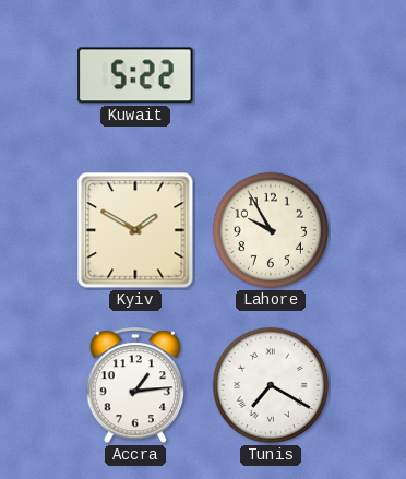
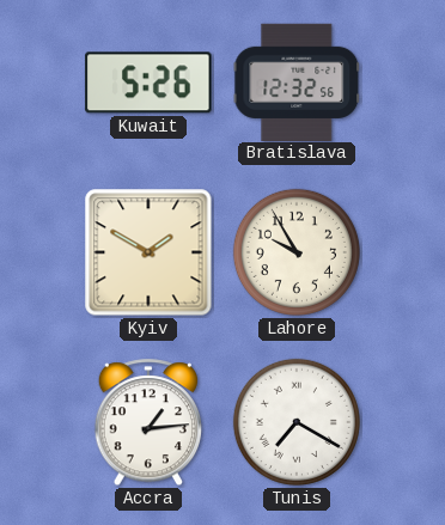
Kuwait: 5:22 -> 5:26
Bratislava: none -> 12:32
